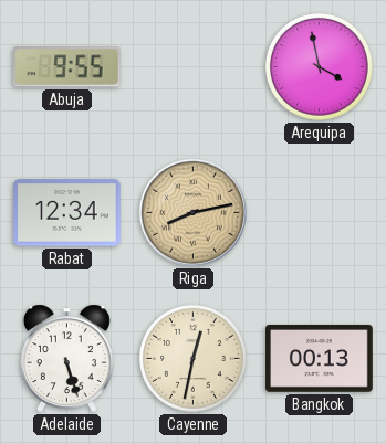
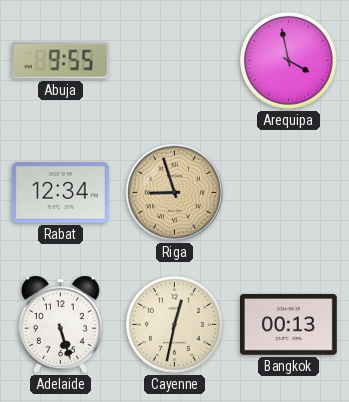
Riga: 8:13 -> 8:57
